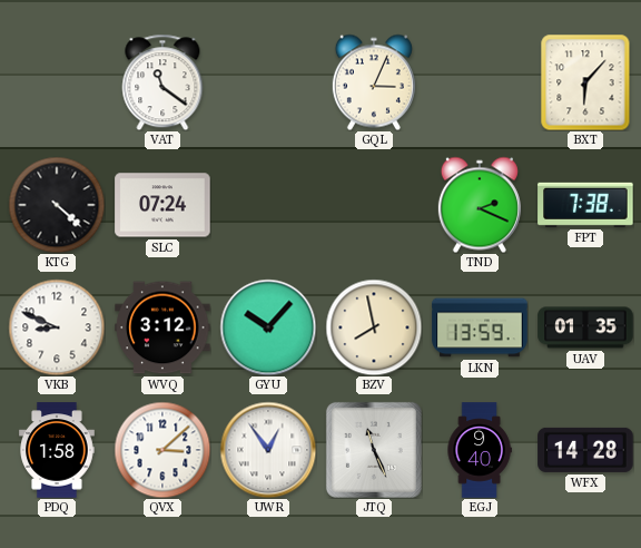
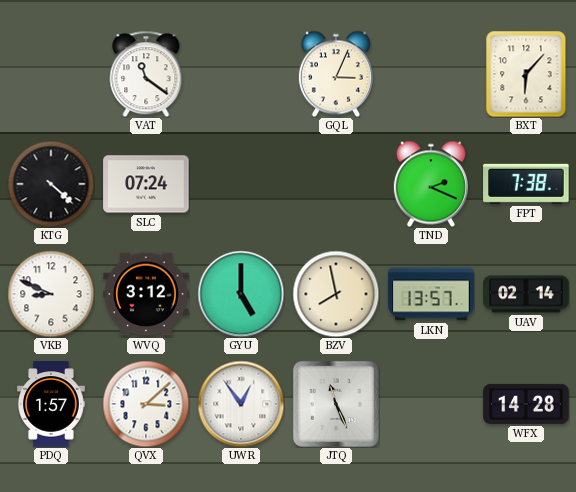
GYU: 10:07 -> 5:00
LKN: 13:59 -> 13:57
UAV: 01:35 -> 02:14
PDQ: 1:58 -> 1:57
EGJ: 9:40 -> none
